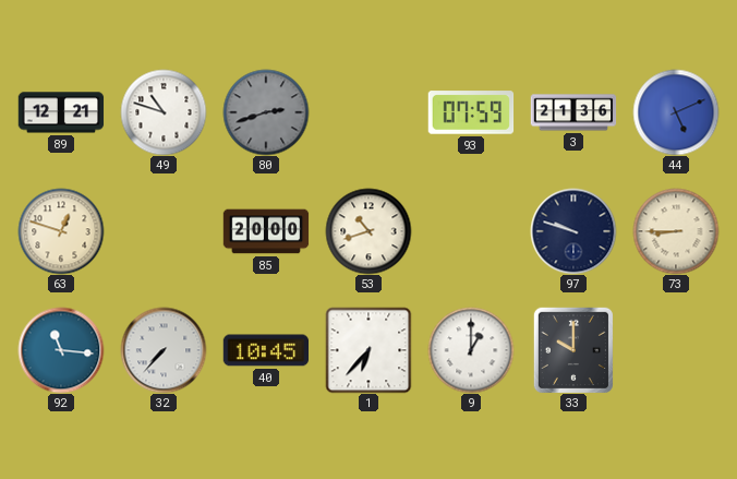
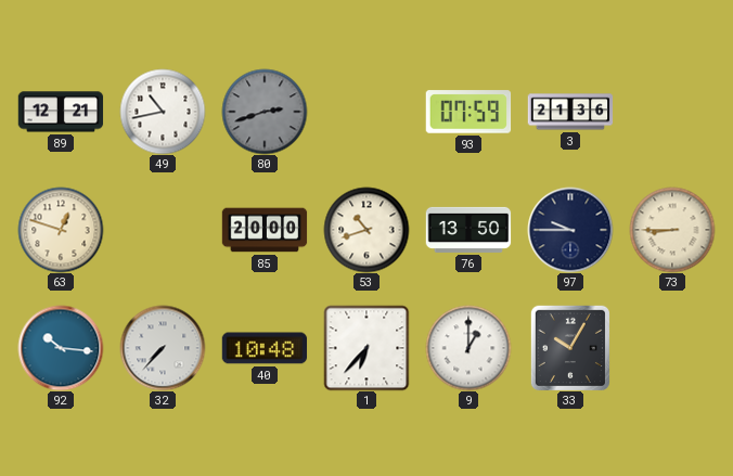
49: 10:48 -> 10:43
44: 5:11 -> none
76: none -> 13:50
97: 9:48 -> 9:45
92: 11:16 -> 10:16
40: 10:45 -> 10:48
33: 10:00 -> 10:05
